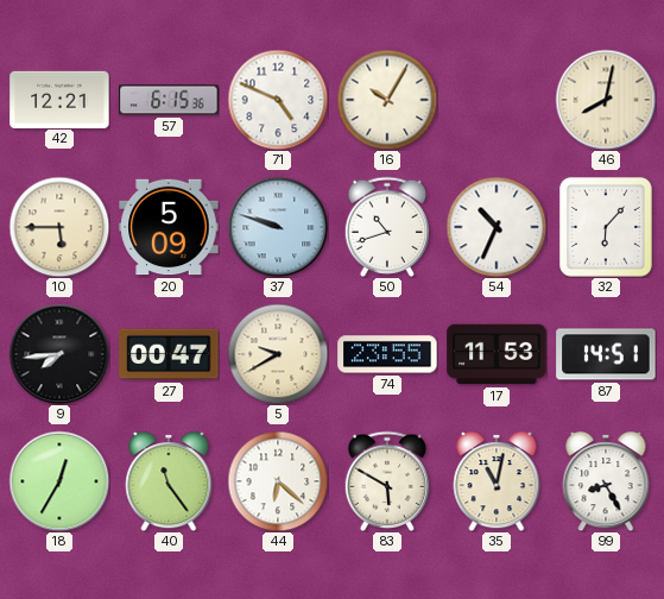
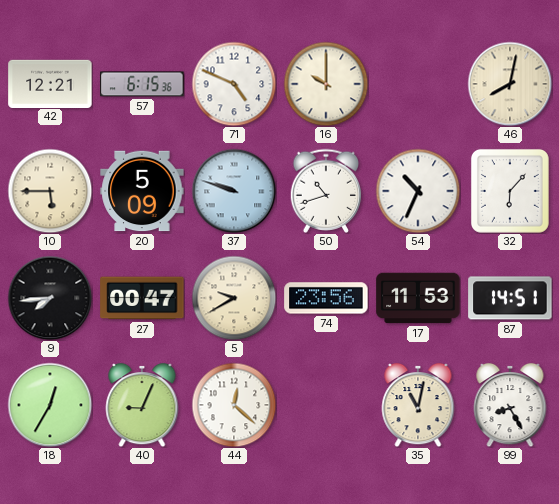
16: 10:05 -> 10:00
74: 23:55 -> 23:56
40: 11:24 -> 9:04
44: 6:22 -> 12:22
83: 5:50 -> none
